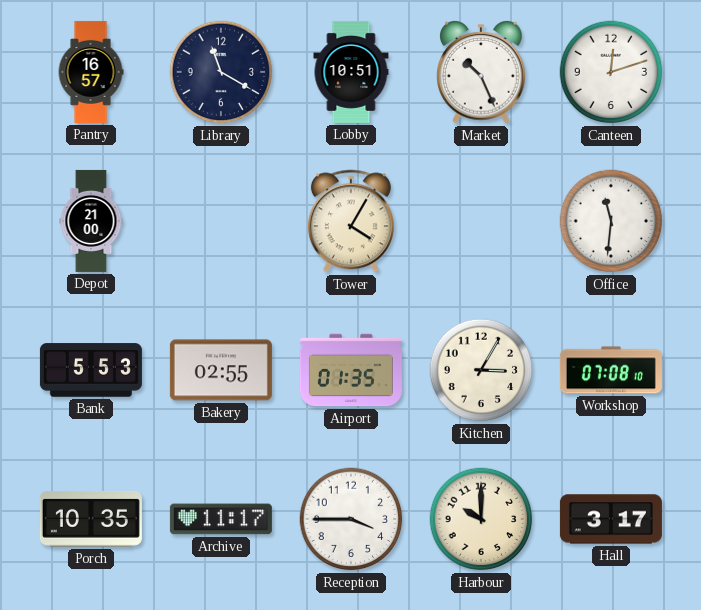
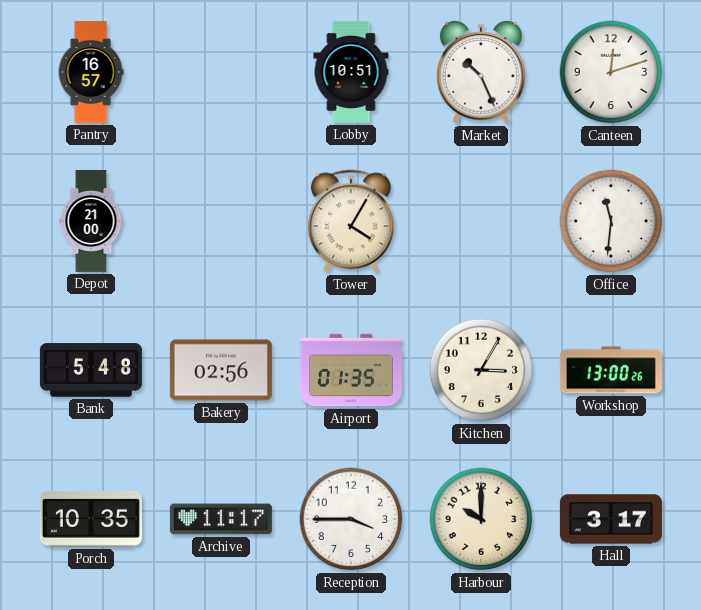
Library: 11:20 -> none
Bank: 5:53 -> 5:48
Bakery: 02:55 -> 02:56
Workshop: 07:08 -> 13:00
